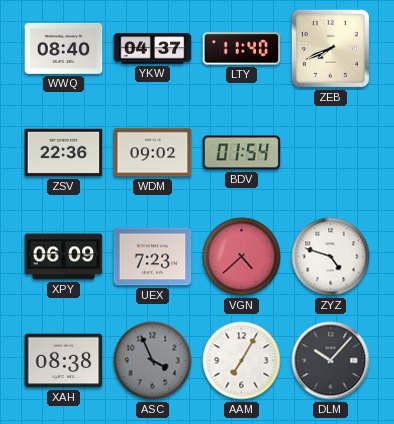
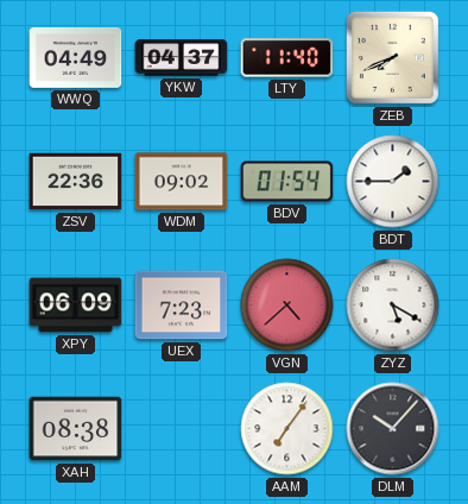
WWQ: 08:40 -> 04:49
BDT: none -> 1:45
ZYZ: 4:48 -> 5:20
ASC: 3:56 -> none
AAM: 7:05 -> 7:06
